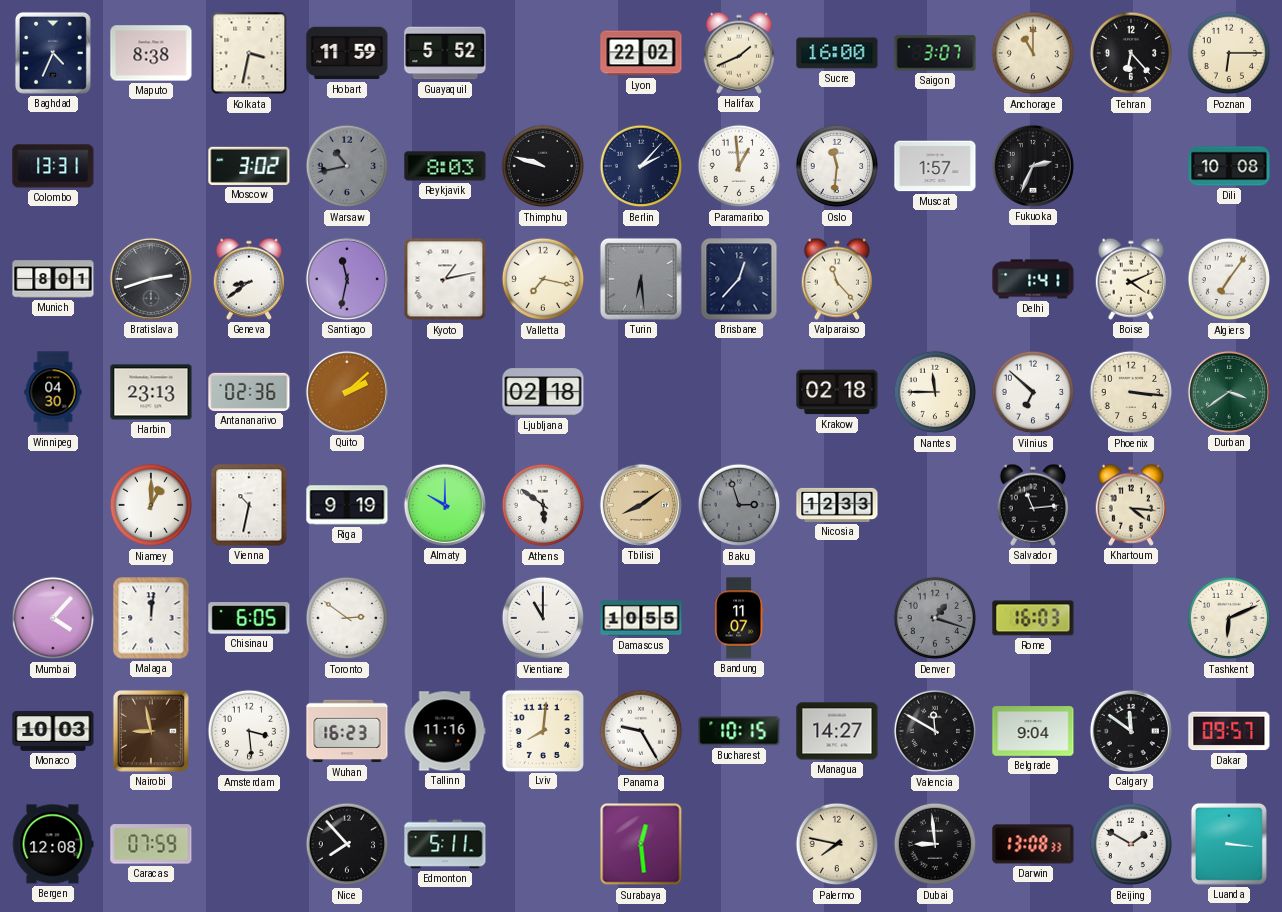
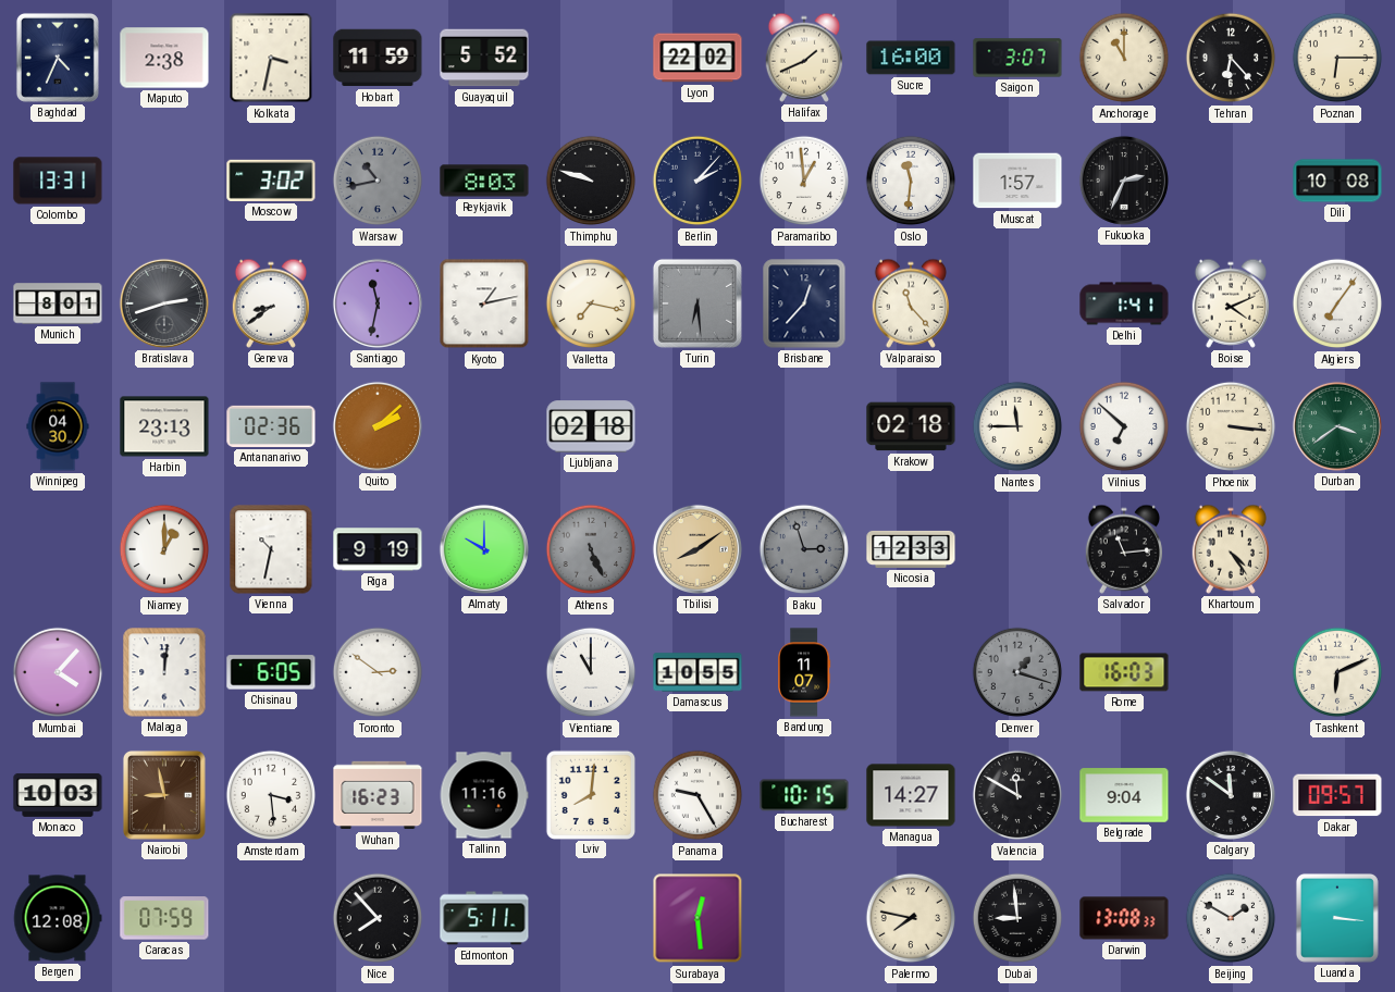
Maputo: 8:38 -> 2:38
Athens: 5:51 -> 5:26
Athens dial: white -> grey
Khartoum: 4:16 -> 4:24
